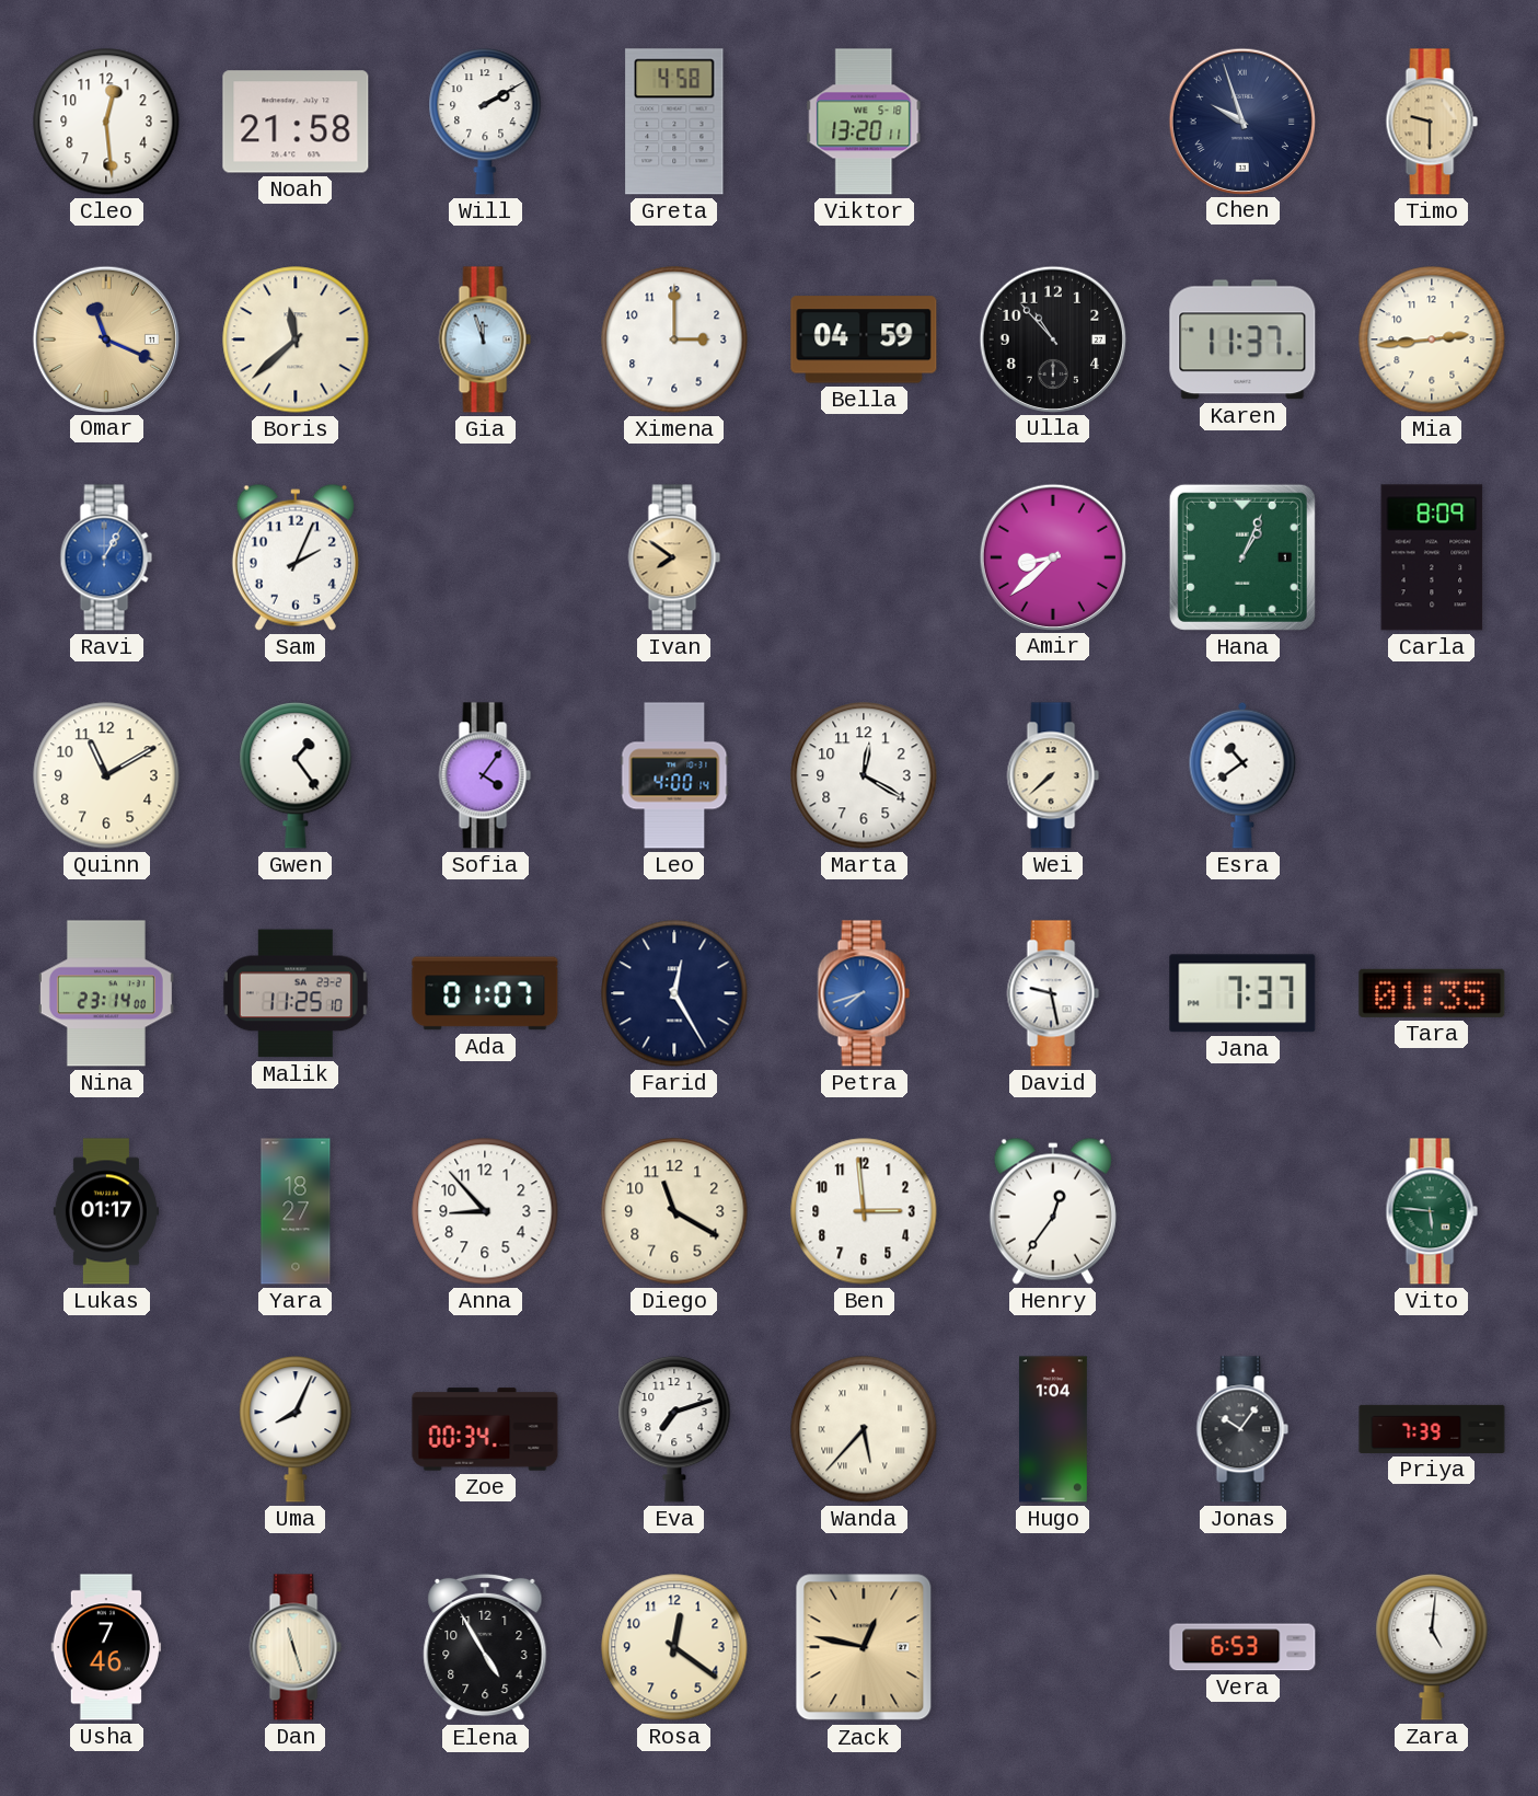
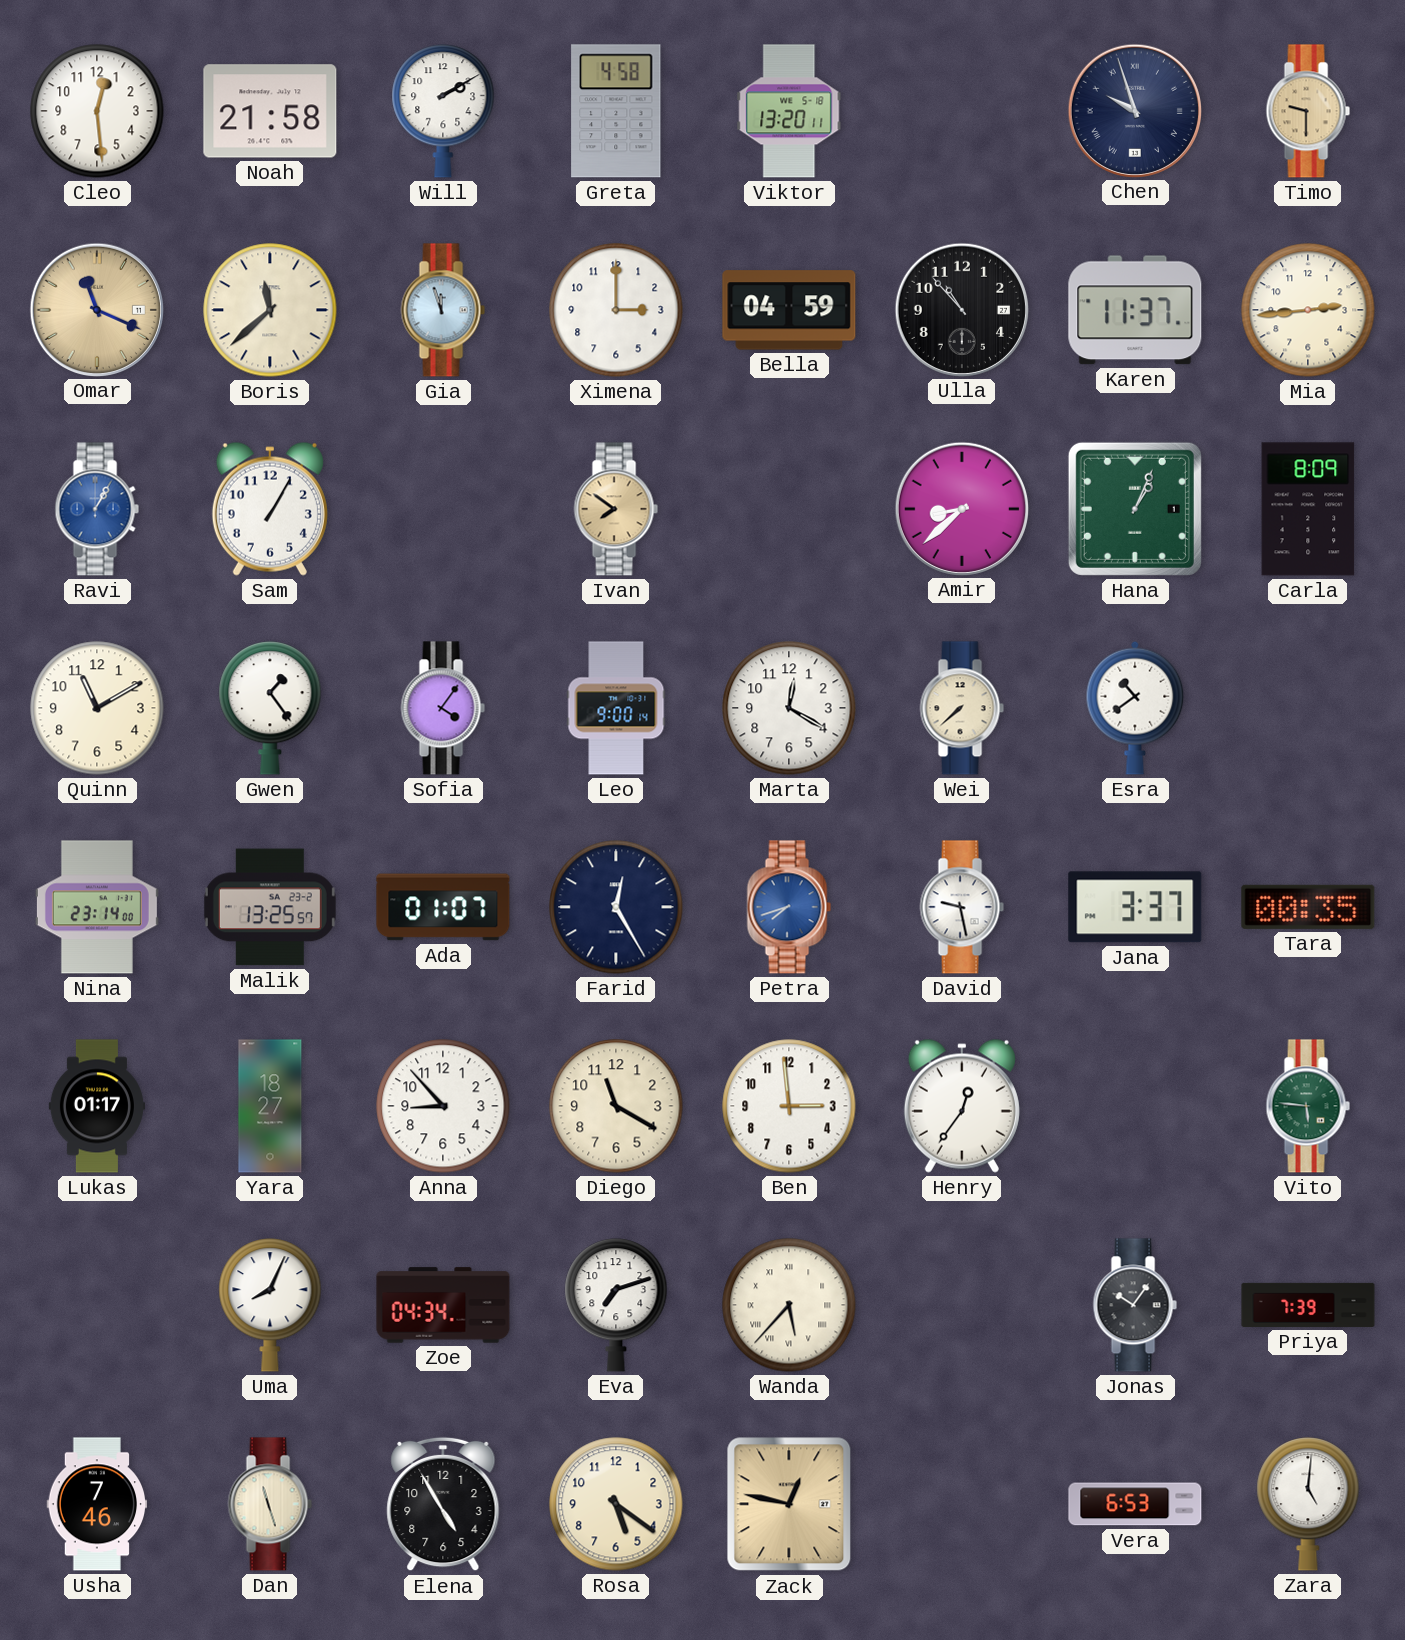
Sam: 2:04 -> 1:05
Leo: 4:00 -> 9:00
Malik: 11:25 -> 13:25
Jana: 7:37 -> 3:37
Tara: 01:35 -> 00:35
Zoe: 00:34 -> 04:34
Hugo: 1:04 -> none
Rosa: 12:21 -> 5:21
